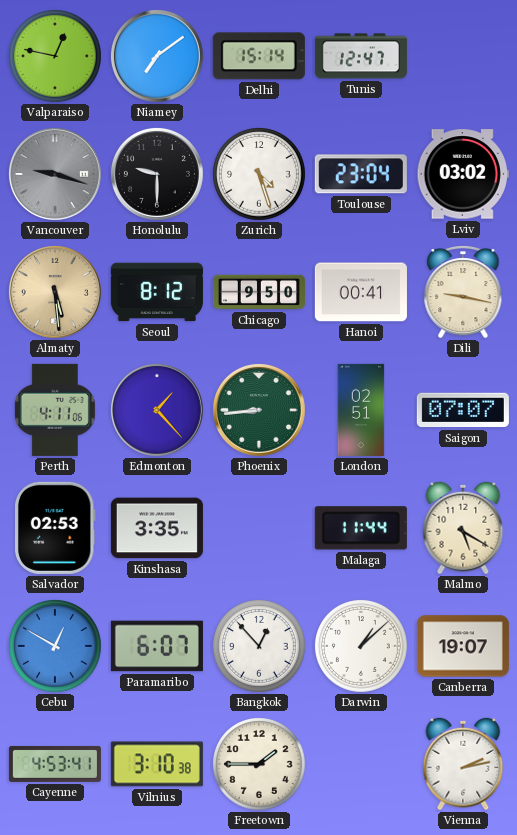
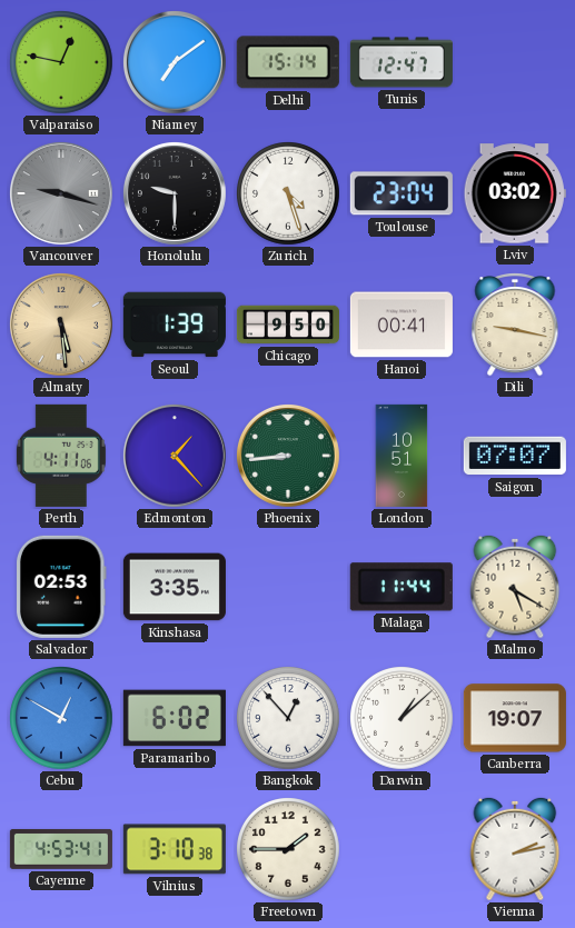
Seoul: 8:12 -> 1:39
London: 02:51 -> 10:51
Paramaribo: 6:07 -> 6:02
